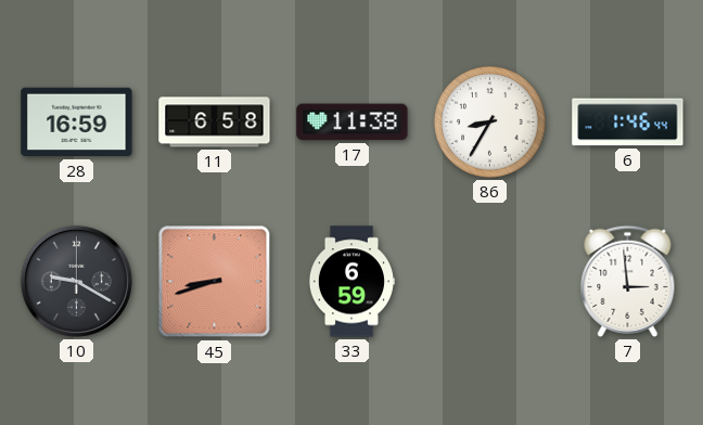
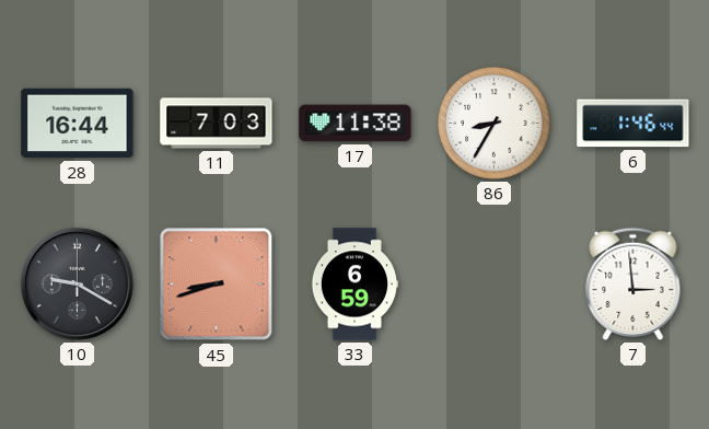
28: 16:59 -> 16:44
11: 6:58 -> 7:03
